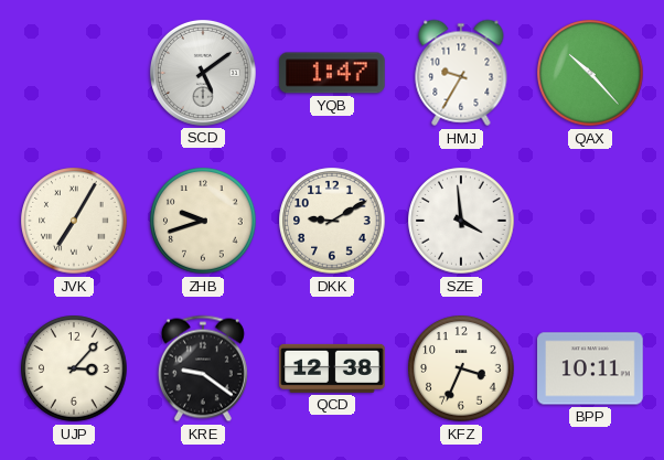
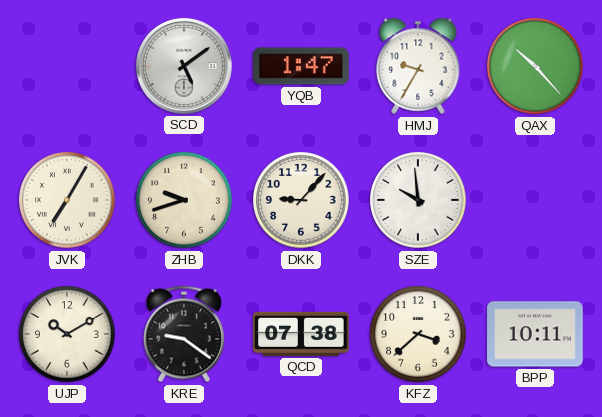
DKK: 9:10 -> 9:07
SZE: 3:59 -> 9:59
UJP: 3:07 -> 10:10
QCD: 12:38 -> 07:38
KFZ: 3:34 -> 3:38
